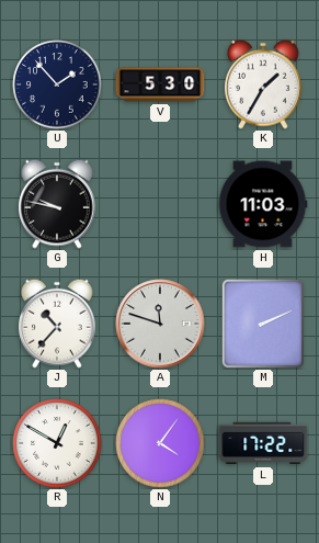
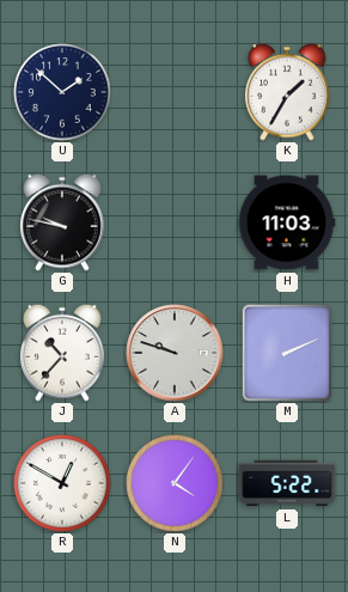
U: 1:53 -> 1:52
V: 5:30 -> none
A: 11:48 -> 9:48
L: 17:22 -> 5:22
